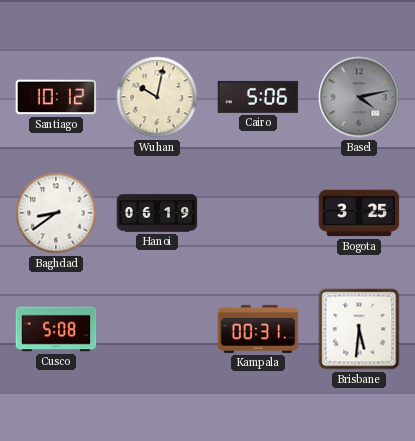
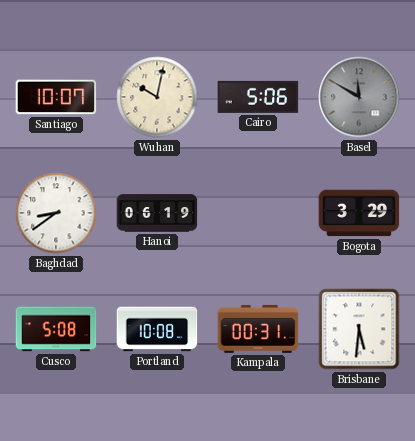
Santiago: 10:12 -> 10:07
Basel: 4:13 -> 11:50
Bogota: 3:25 -> 3:29
Portland: none -> 10:08
